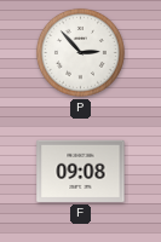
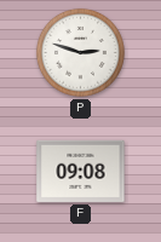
P: 2:53 -> 2:48
